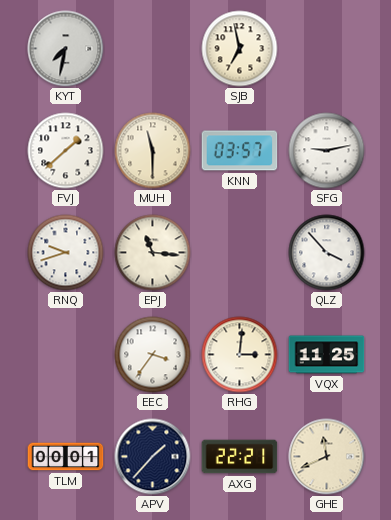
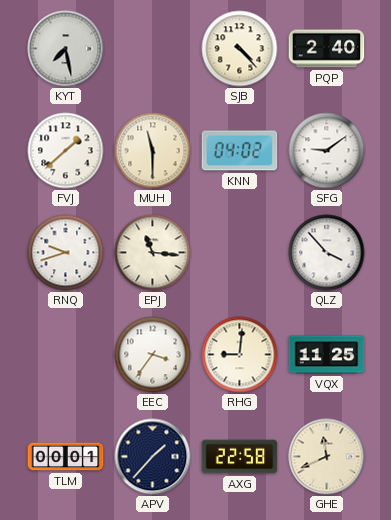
KYT: 7:32 -> 7:28
SJB: 6:58 -> 4:23
PQP: none -> 2:40
KNN: 03:57 -> 04:02
SFG: 9:13 -> 9:09
RHG: 3:01 -> 9:01
AXG: 22:21 -> 22:58
